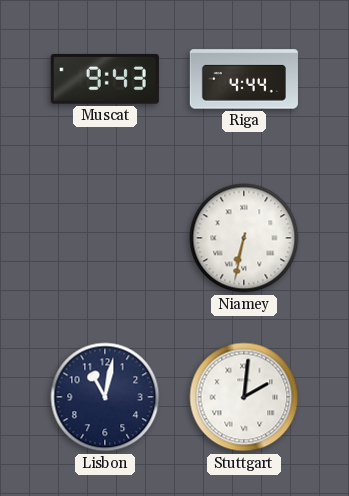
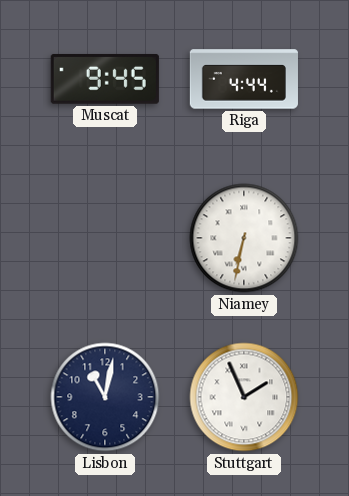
Muscat: 9:43 -> 9:45
Stuttgart: 2:01 -> 1:56
